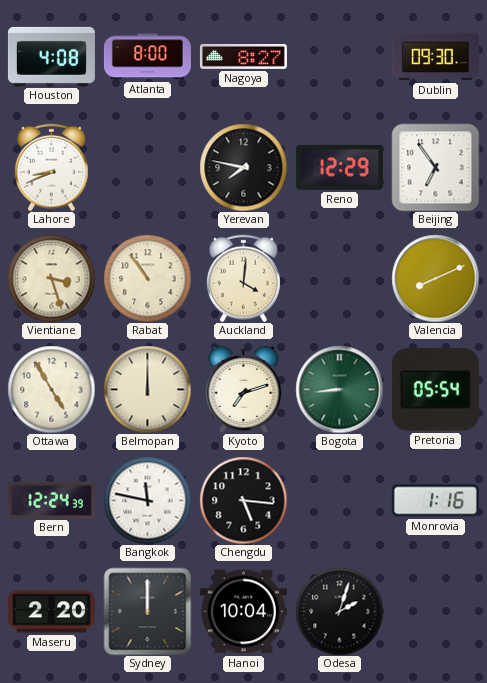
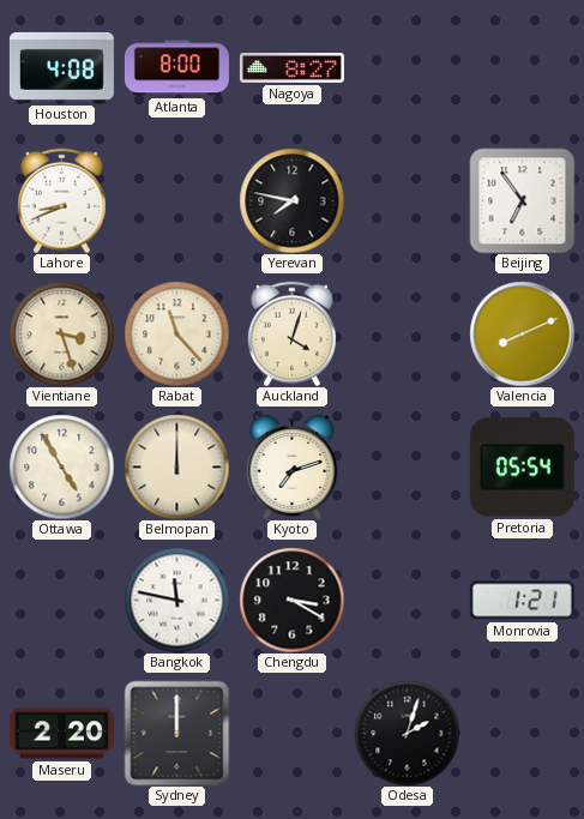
Dublin: 09:30 -> none
Reno: 12:29 -> none
Rabat: 10:54 -> 11:23
Auckland: 4:01 -> 4:03
Bogota: 8:44 -> none
Bern: 12:24 -> none
Chengdu: 5:16 -> 3:20
Monrovia: 1:16 -> 1:21
Hanoi: 10:04 -> none
